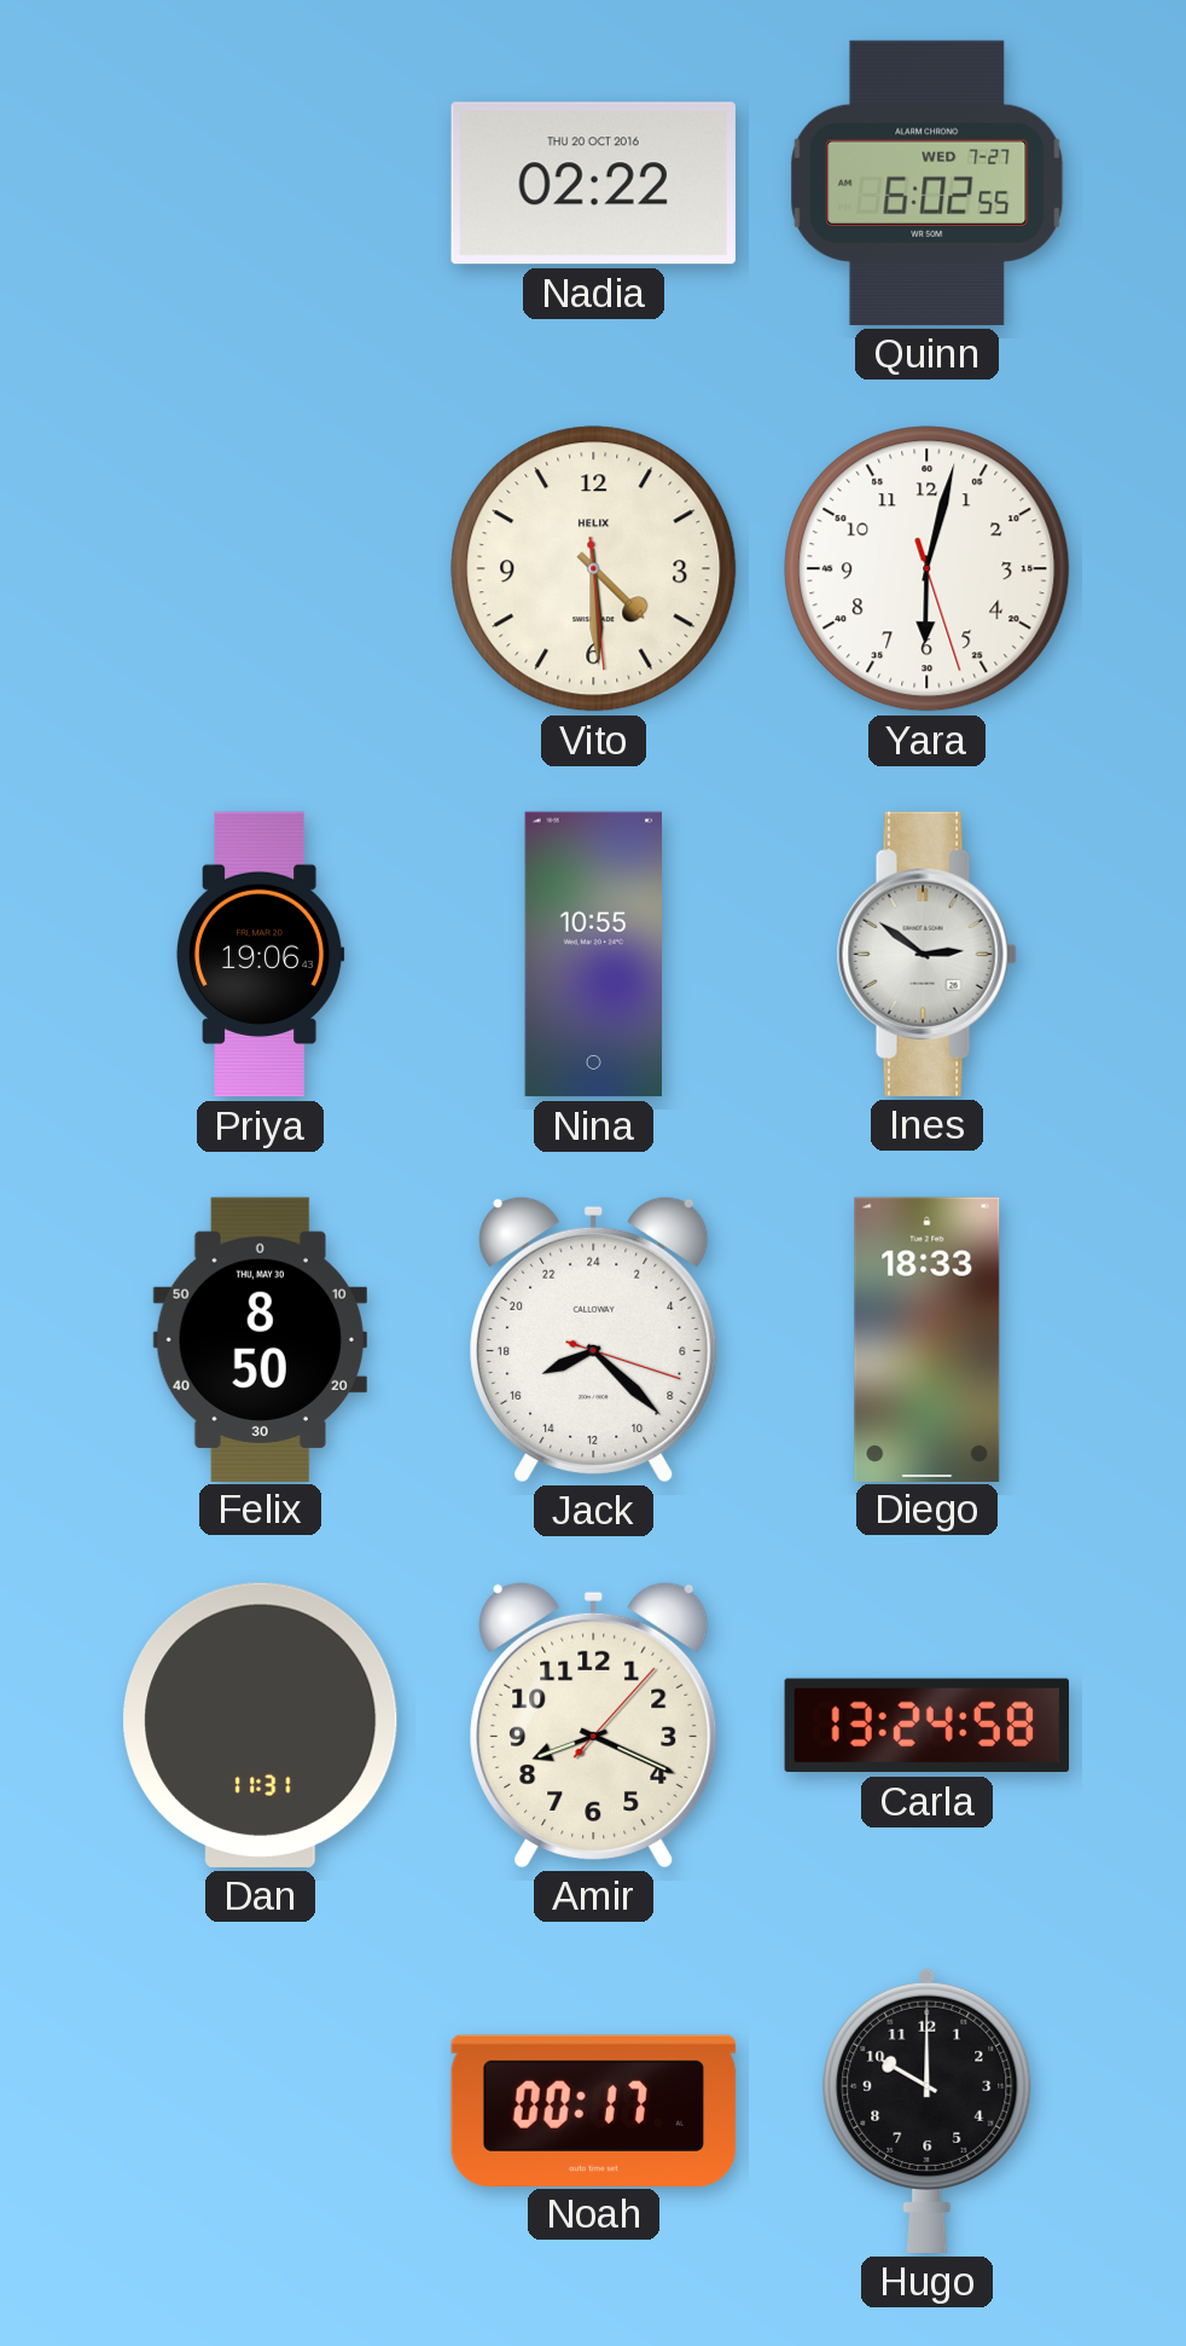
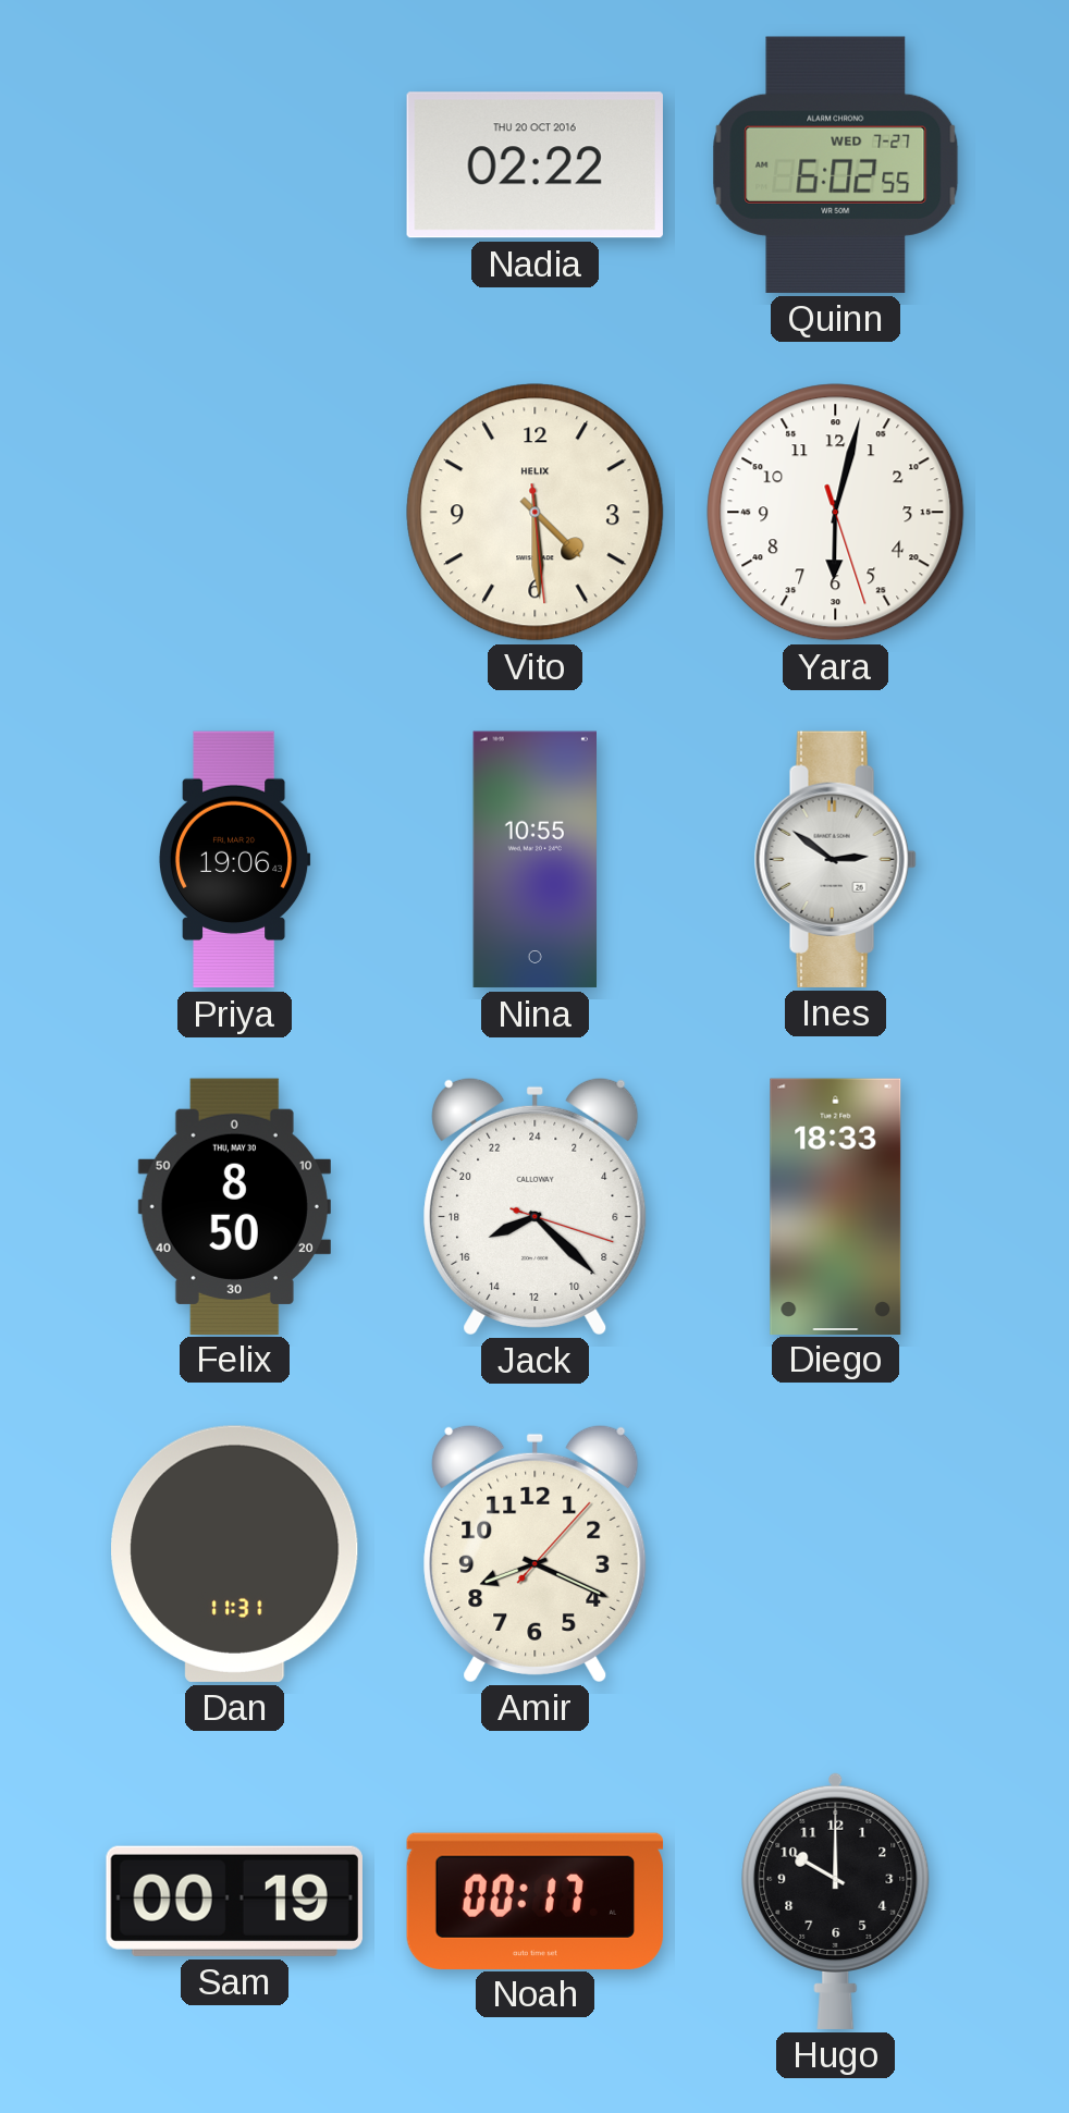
Carla: 13:24 -> none
Sam: none -> 00:19
